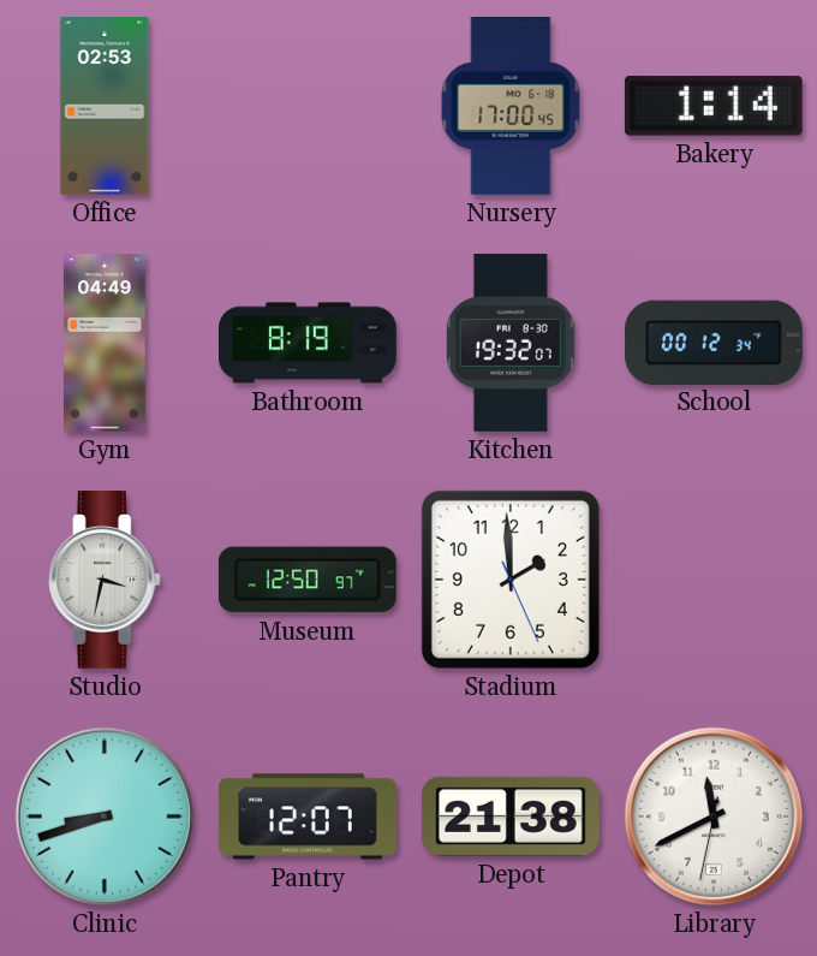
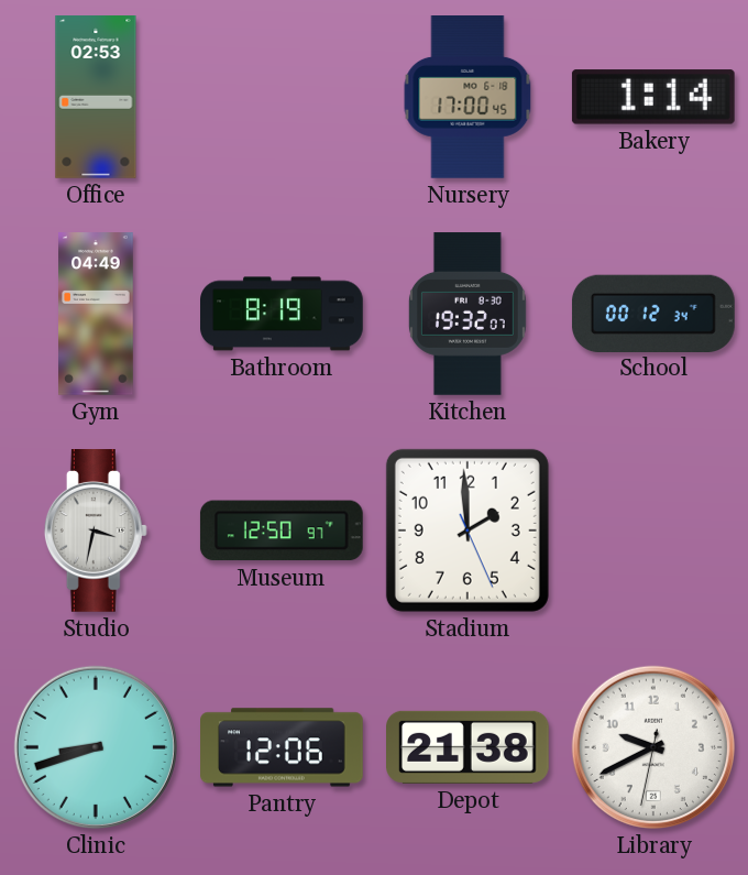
Pantry: 12:07 -> 12:06
Library: 11:40 -> 9:40
